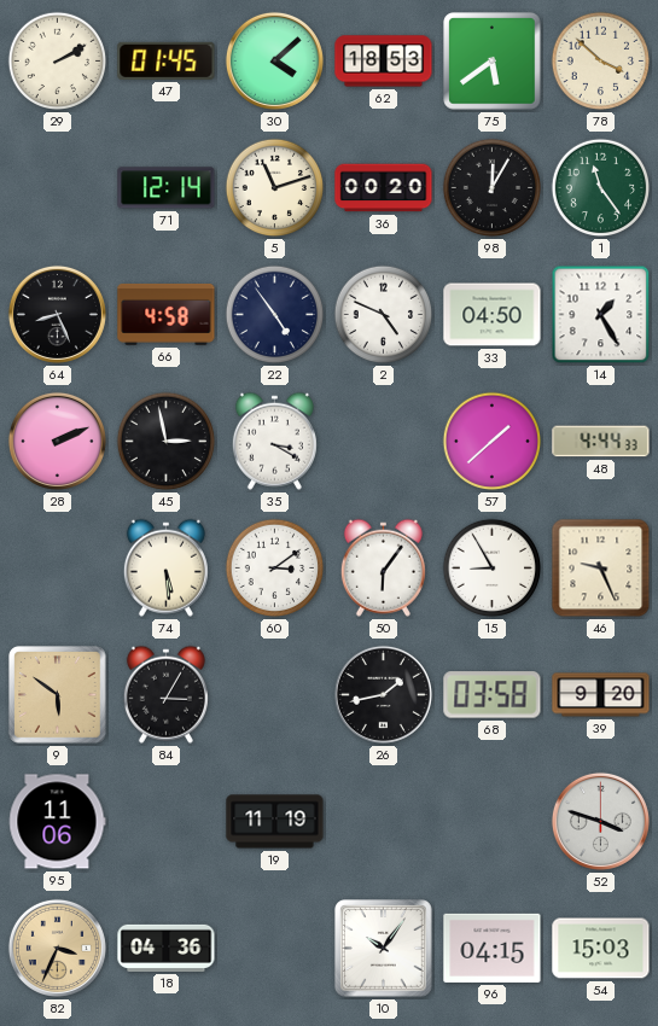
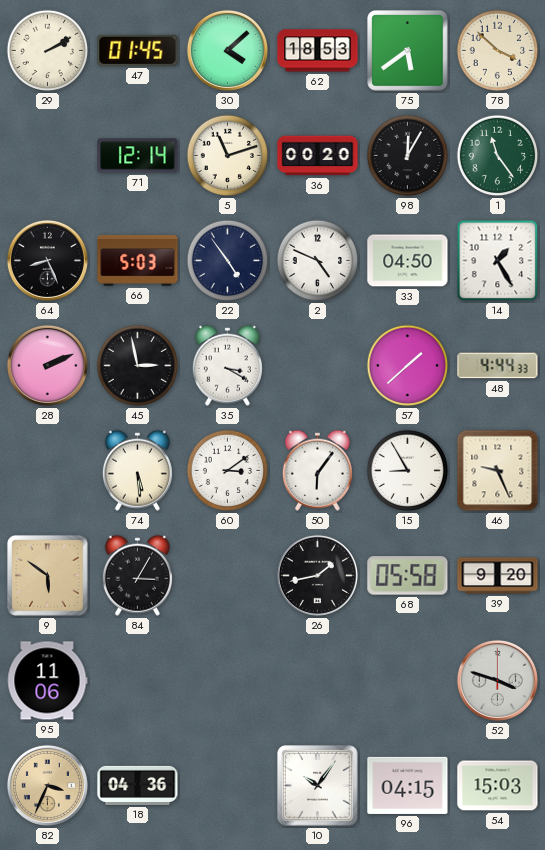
66: 4:58 -> 5:03
68: 03:58 -> 05:58
19: 11:19 -> none
